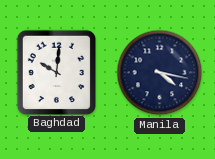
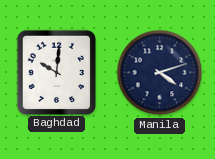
Manila: 4:17 -> 4:12
